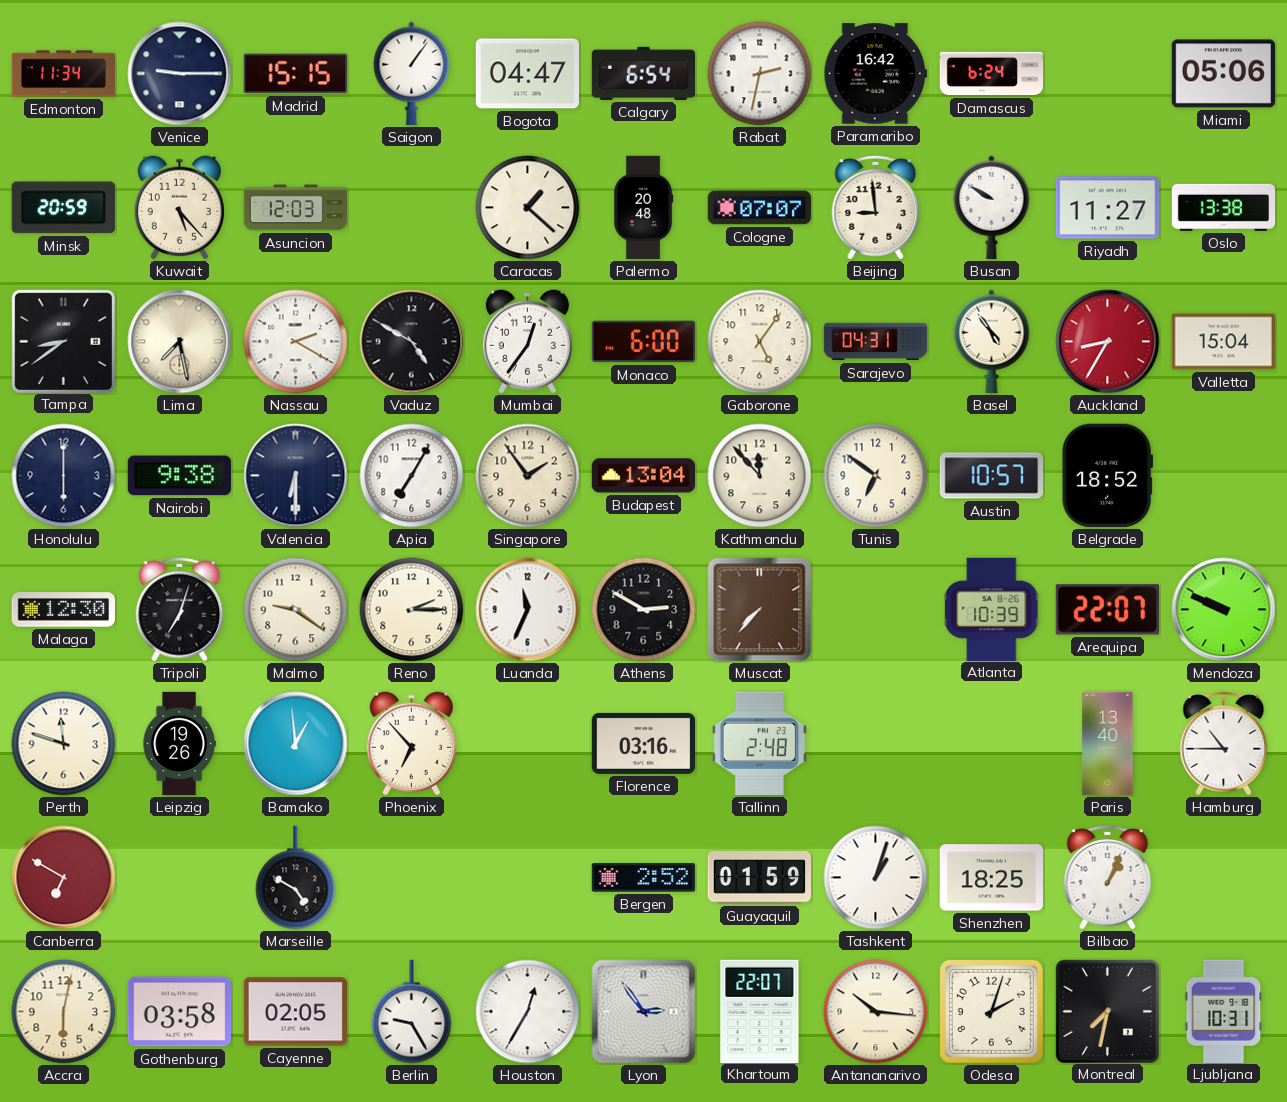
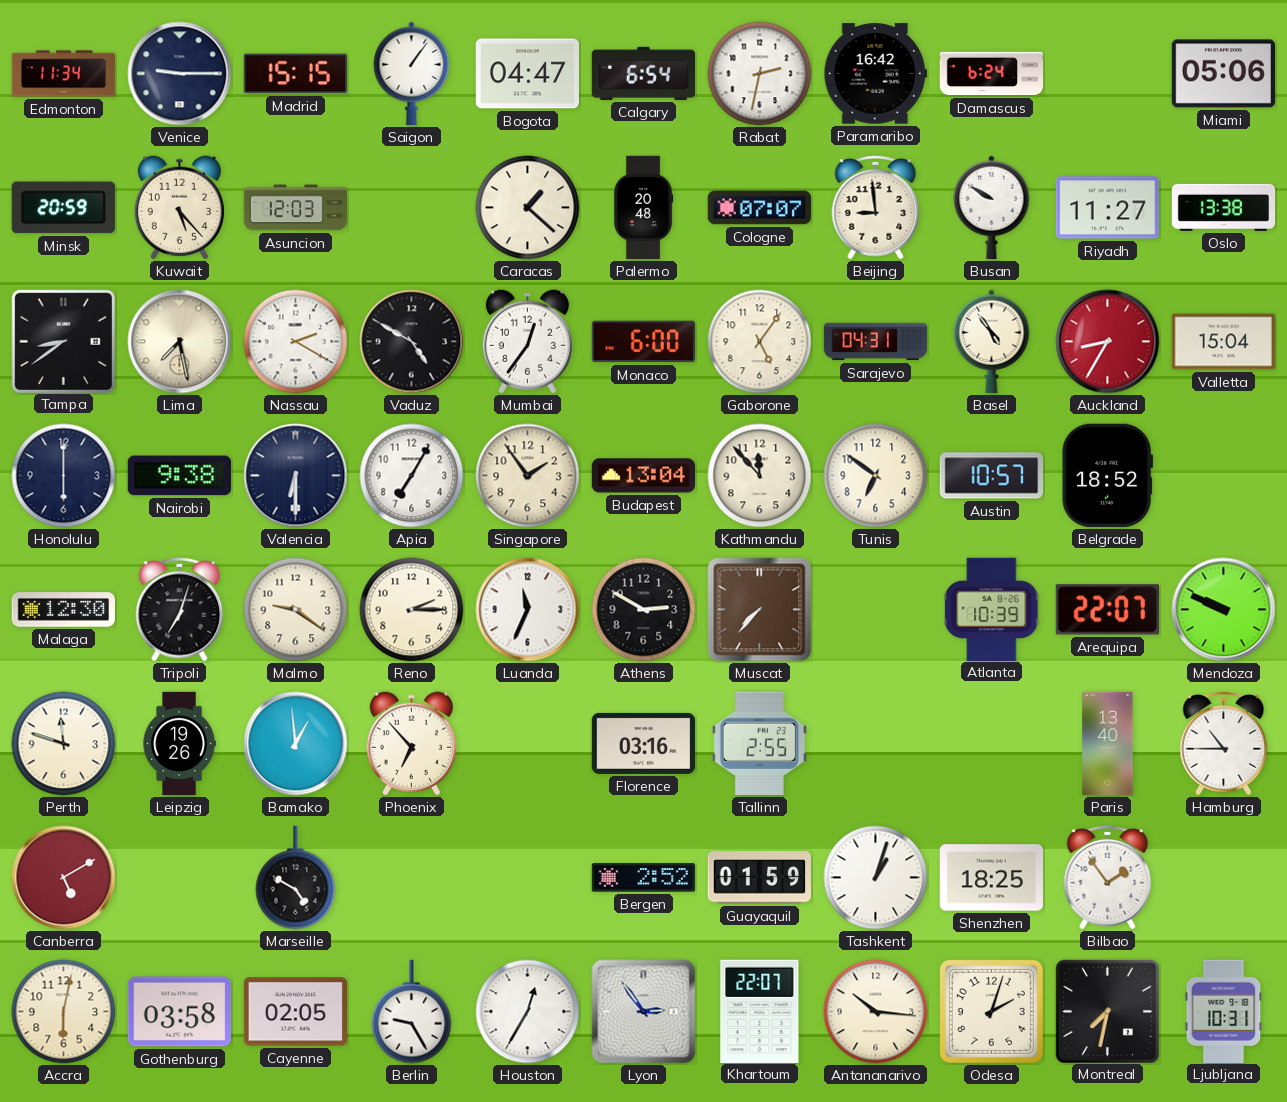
Tallinn: 2:48 -> 2:55
Canberra: 6:50 -> 5:10
Bilbao: 1:04 -> 1:54
